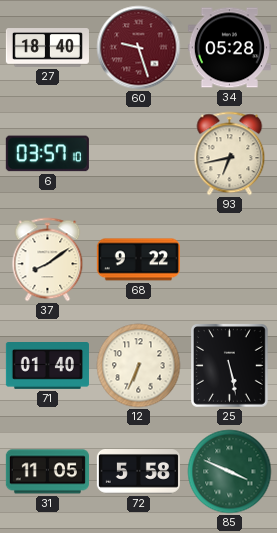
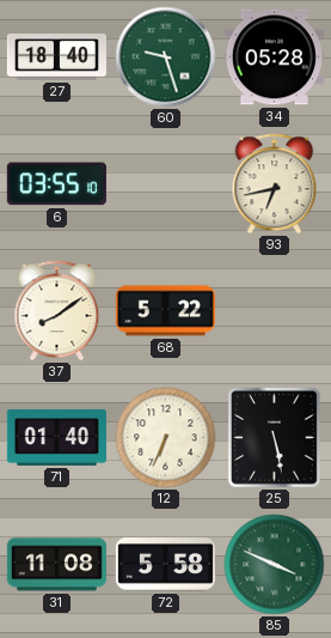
60 dial: burgundy -> green
6: 03:57 -> 03:55
68: 9:22 -> 5:22
31: 11:05 -> 11:08
